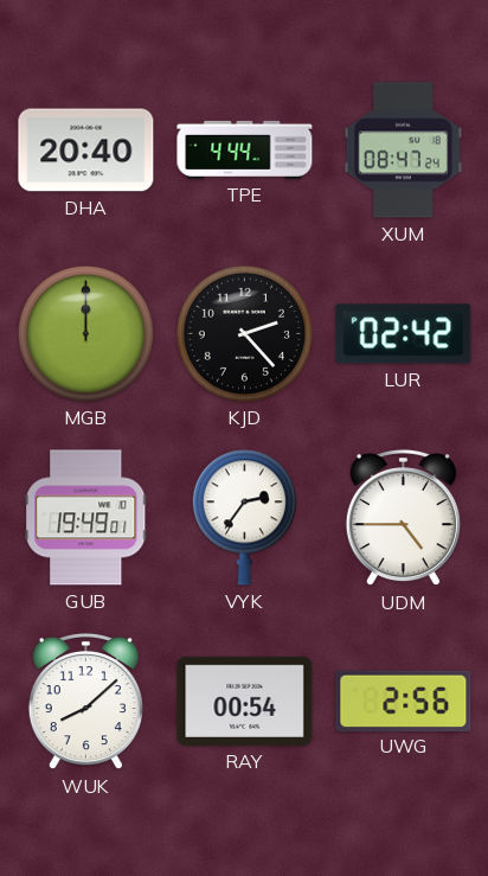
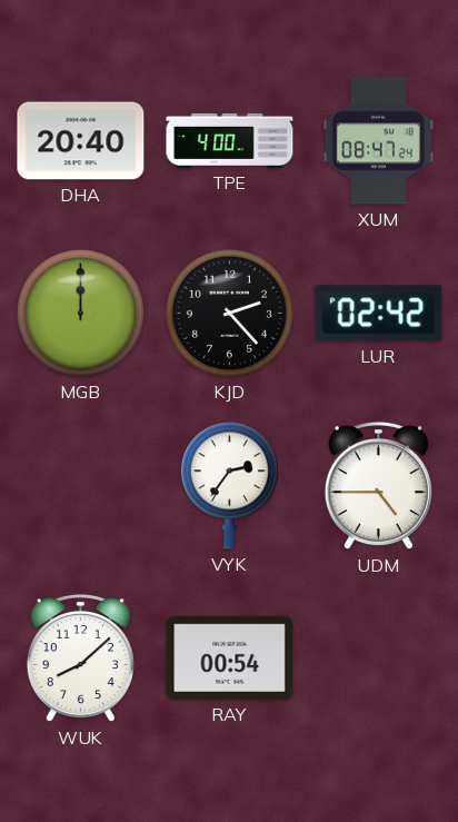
TPE: 4:44 -> 4:00
GUB: 19:49 -> none
UWG: 2:56 -> none
